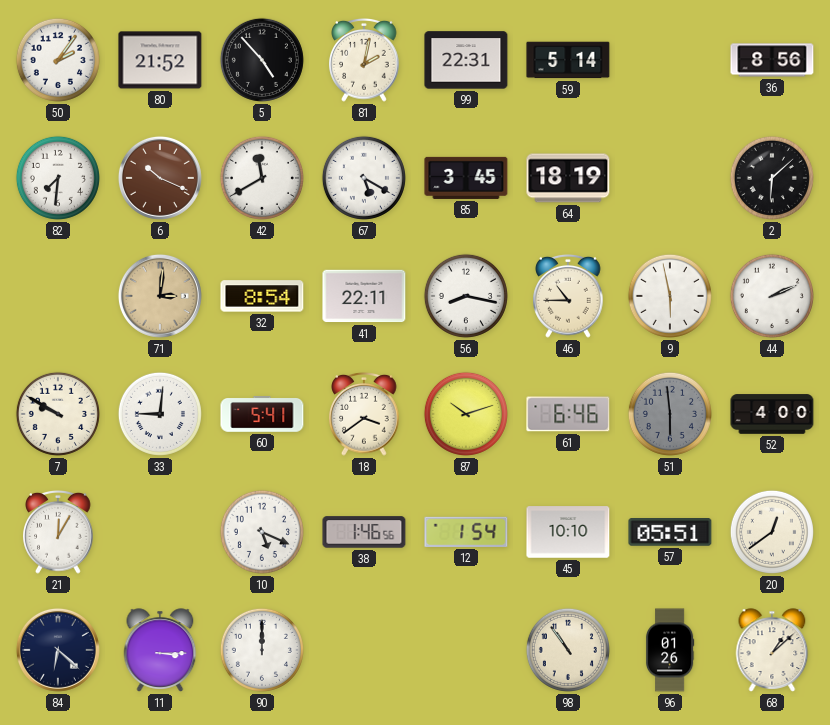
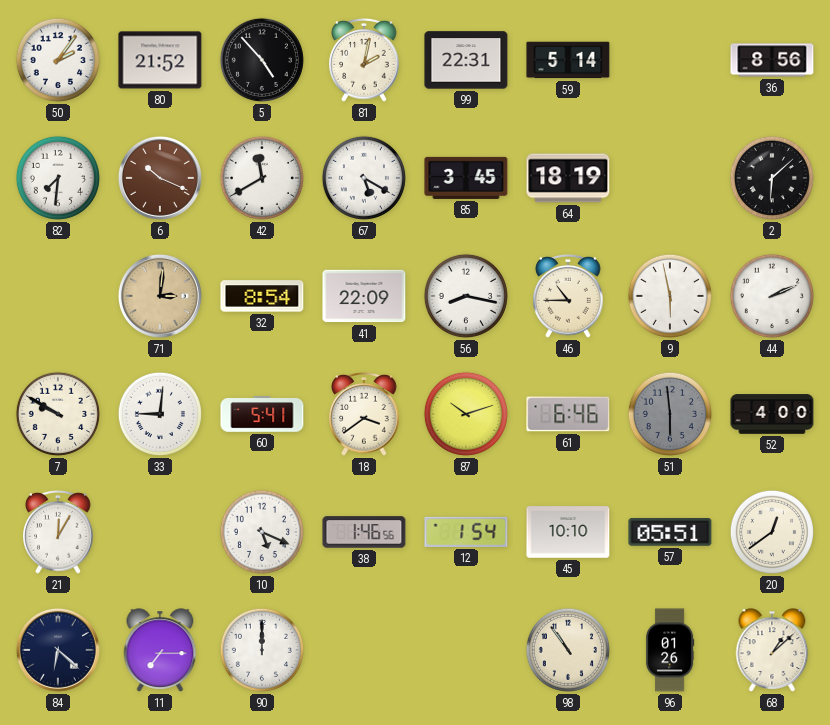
41: 22:11 -> 22:09
11: 3:15 -> 7:15
